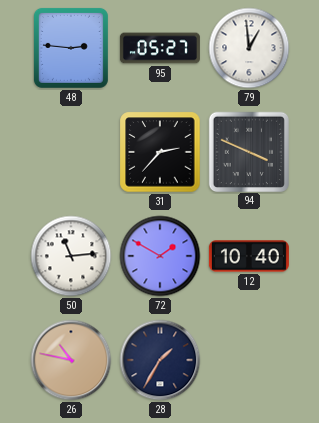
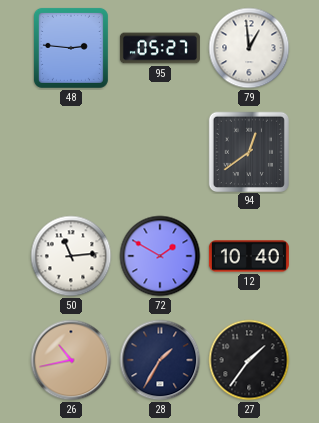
31: 2:37 -> none
94: 3:49 -> 12:39
26: 10:47 -> 10:43
27: none -> 1:36
